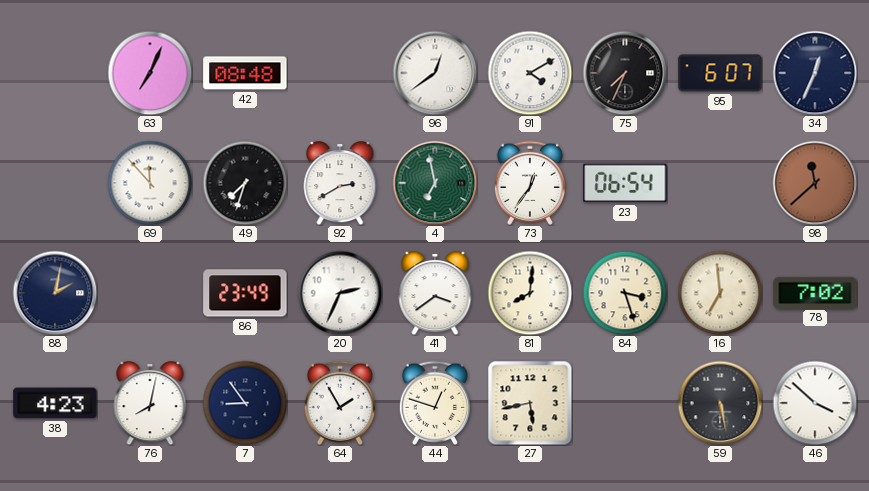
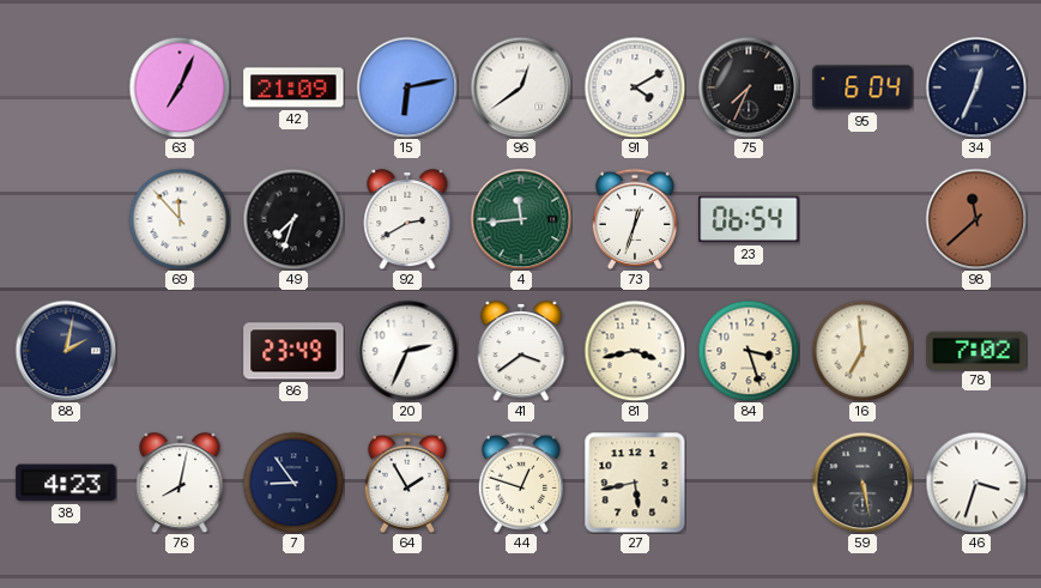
42: 08:48 -> 21:09
15: none -> 6:13
95: 6:07 -> 6:04
4: 6:58 -> 11:44
73: 12:36 -> 12:33
81: 8:01 -> 3:43
46: 3:52 -> 3:33
